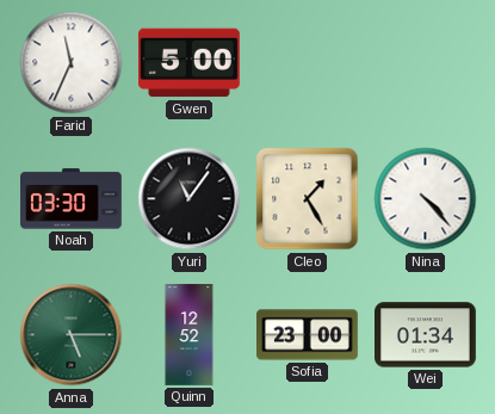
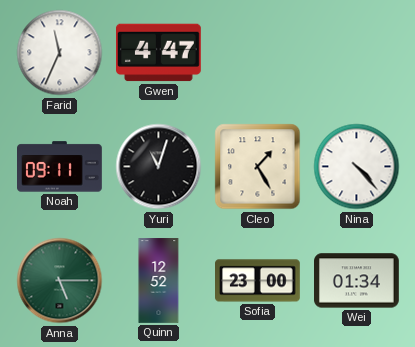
Gwen: 5:00 -> 4:47
Noah: 03:30 -> 09:11
Yuri: 11:06 -> 11:03
